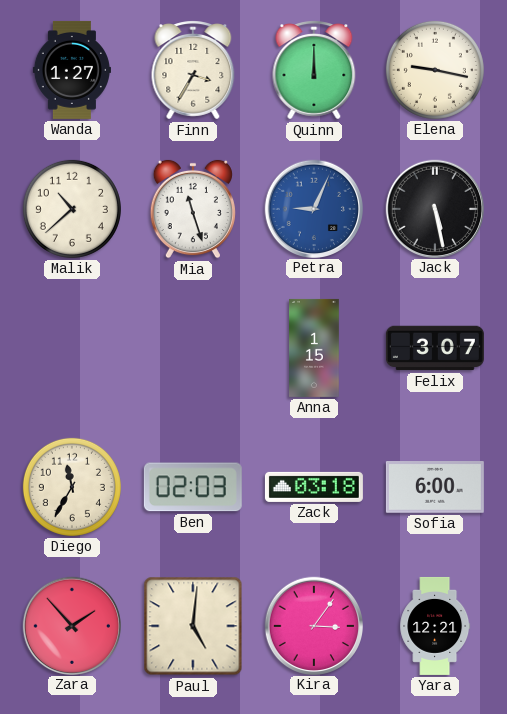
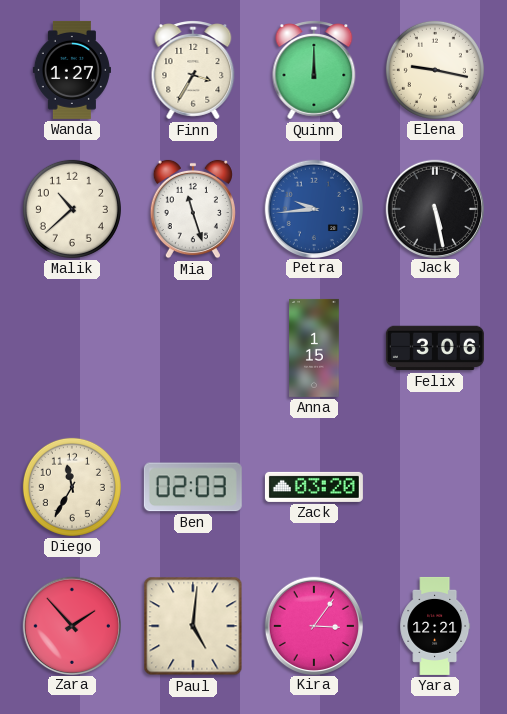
Petra: 9:04 -> 9:44
Felix: 3:07 -> 3:06
Zack: 03:18 -> 03:20
Sofia: 6:00 -> none
